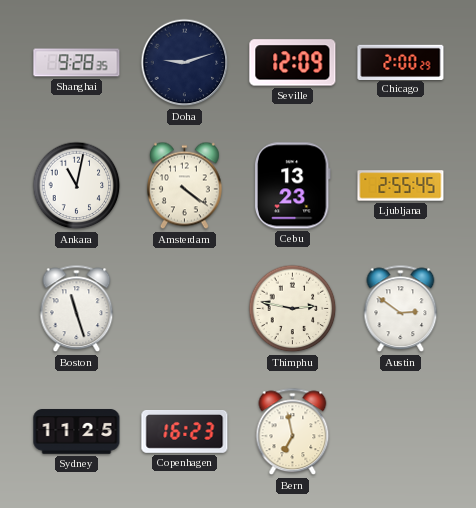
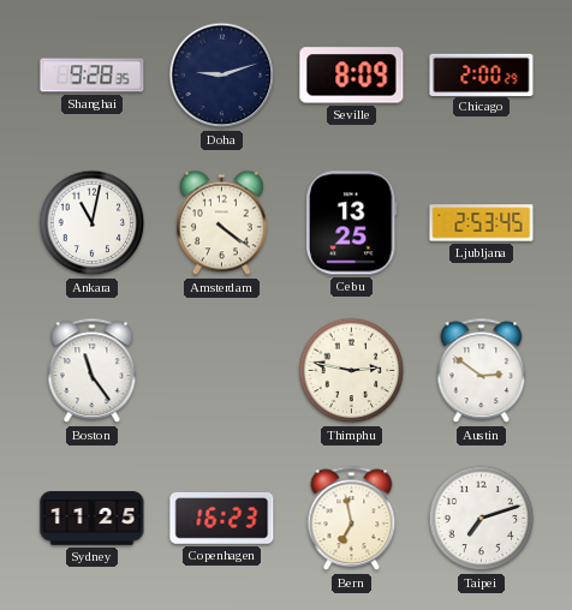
Seville: 12:09 -> 8:09
Cebu: 13:23 -> 13:25
Ljubljana: 2:55 -> 2:53
Boston: 11:27 -> 11:24
Taipei: none -> 7:12
